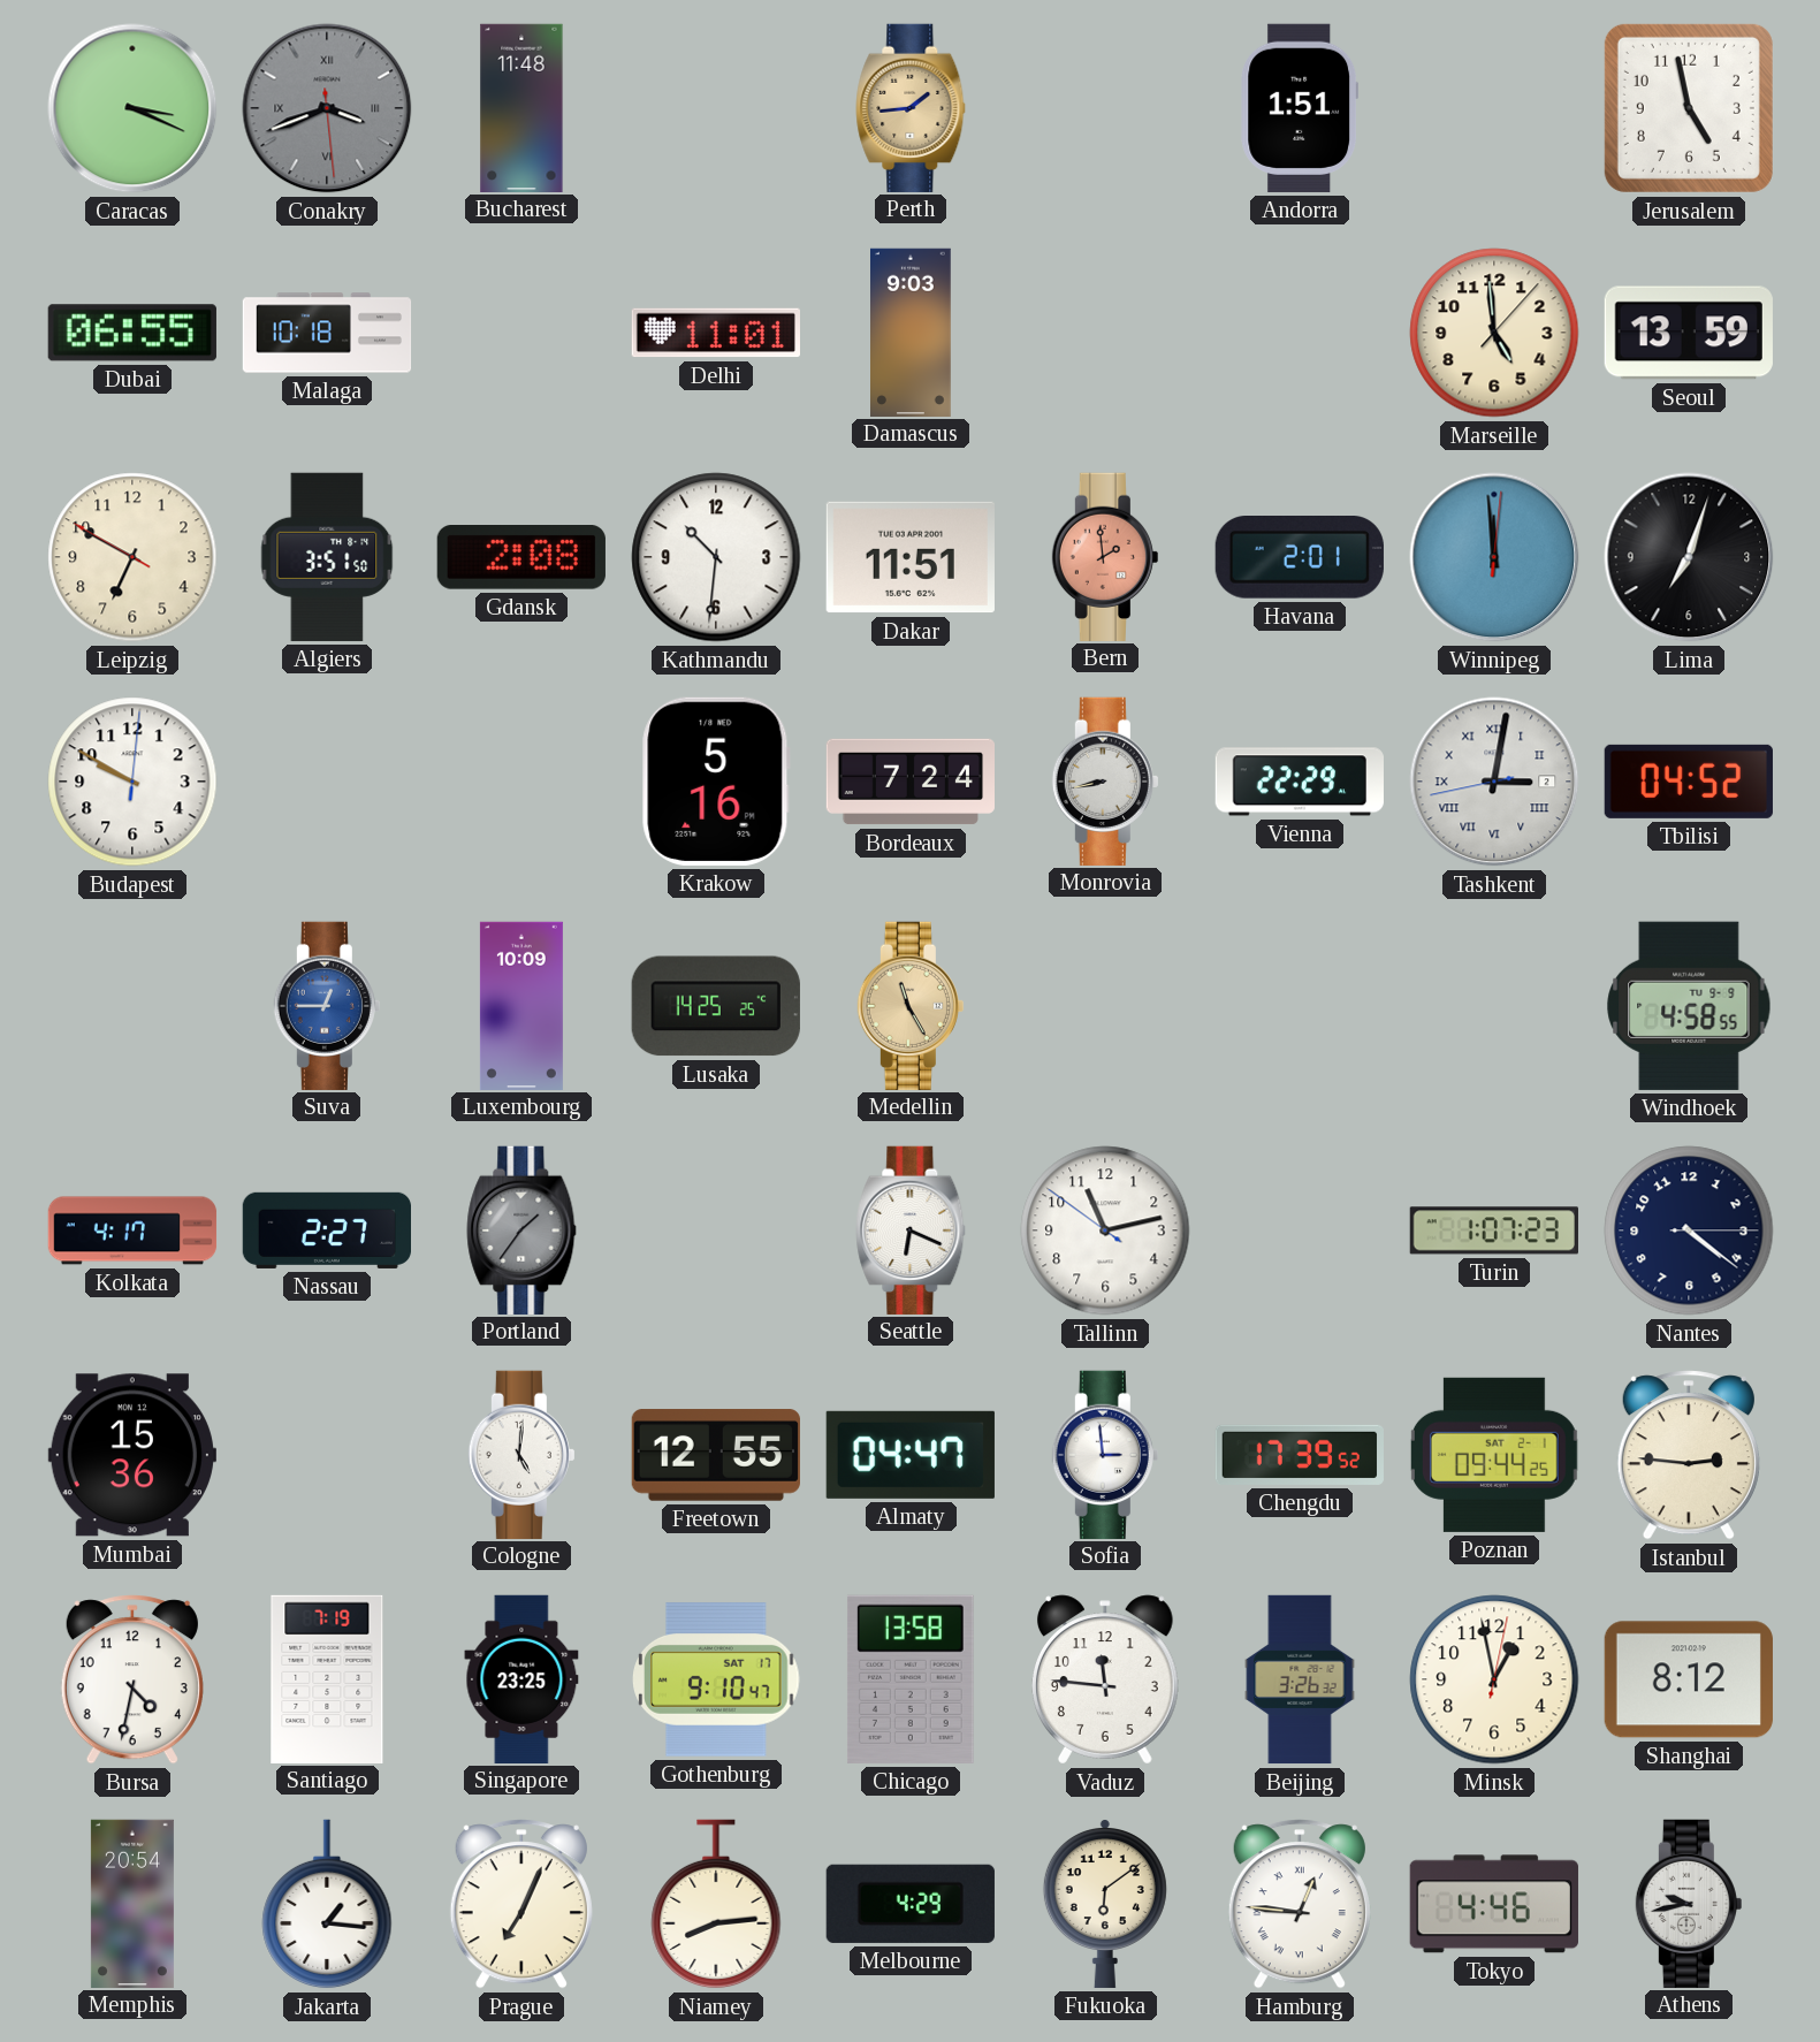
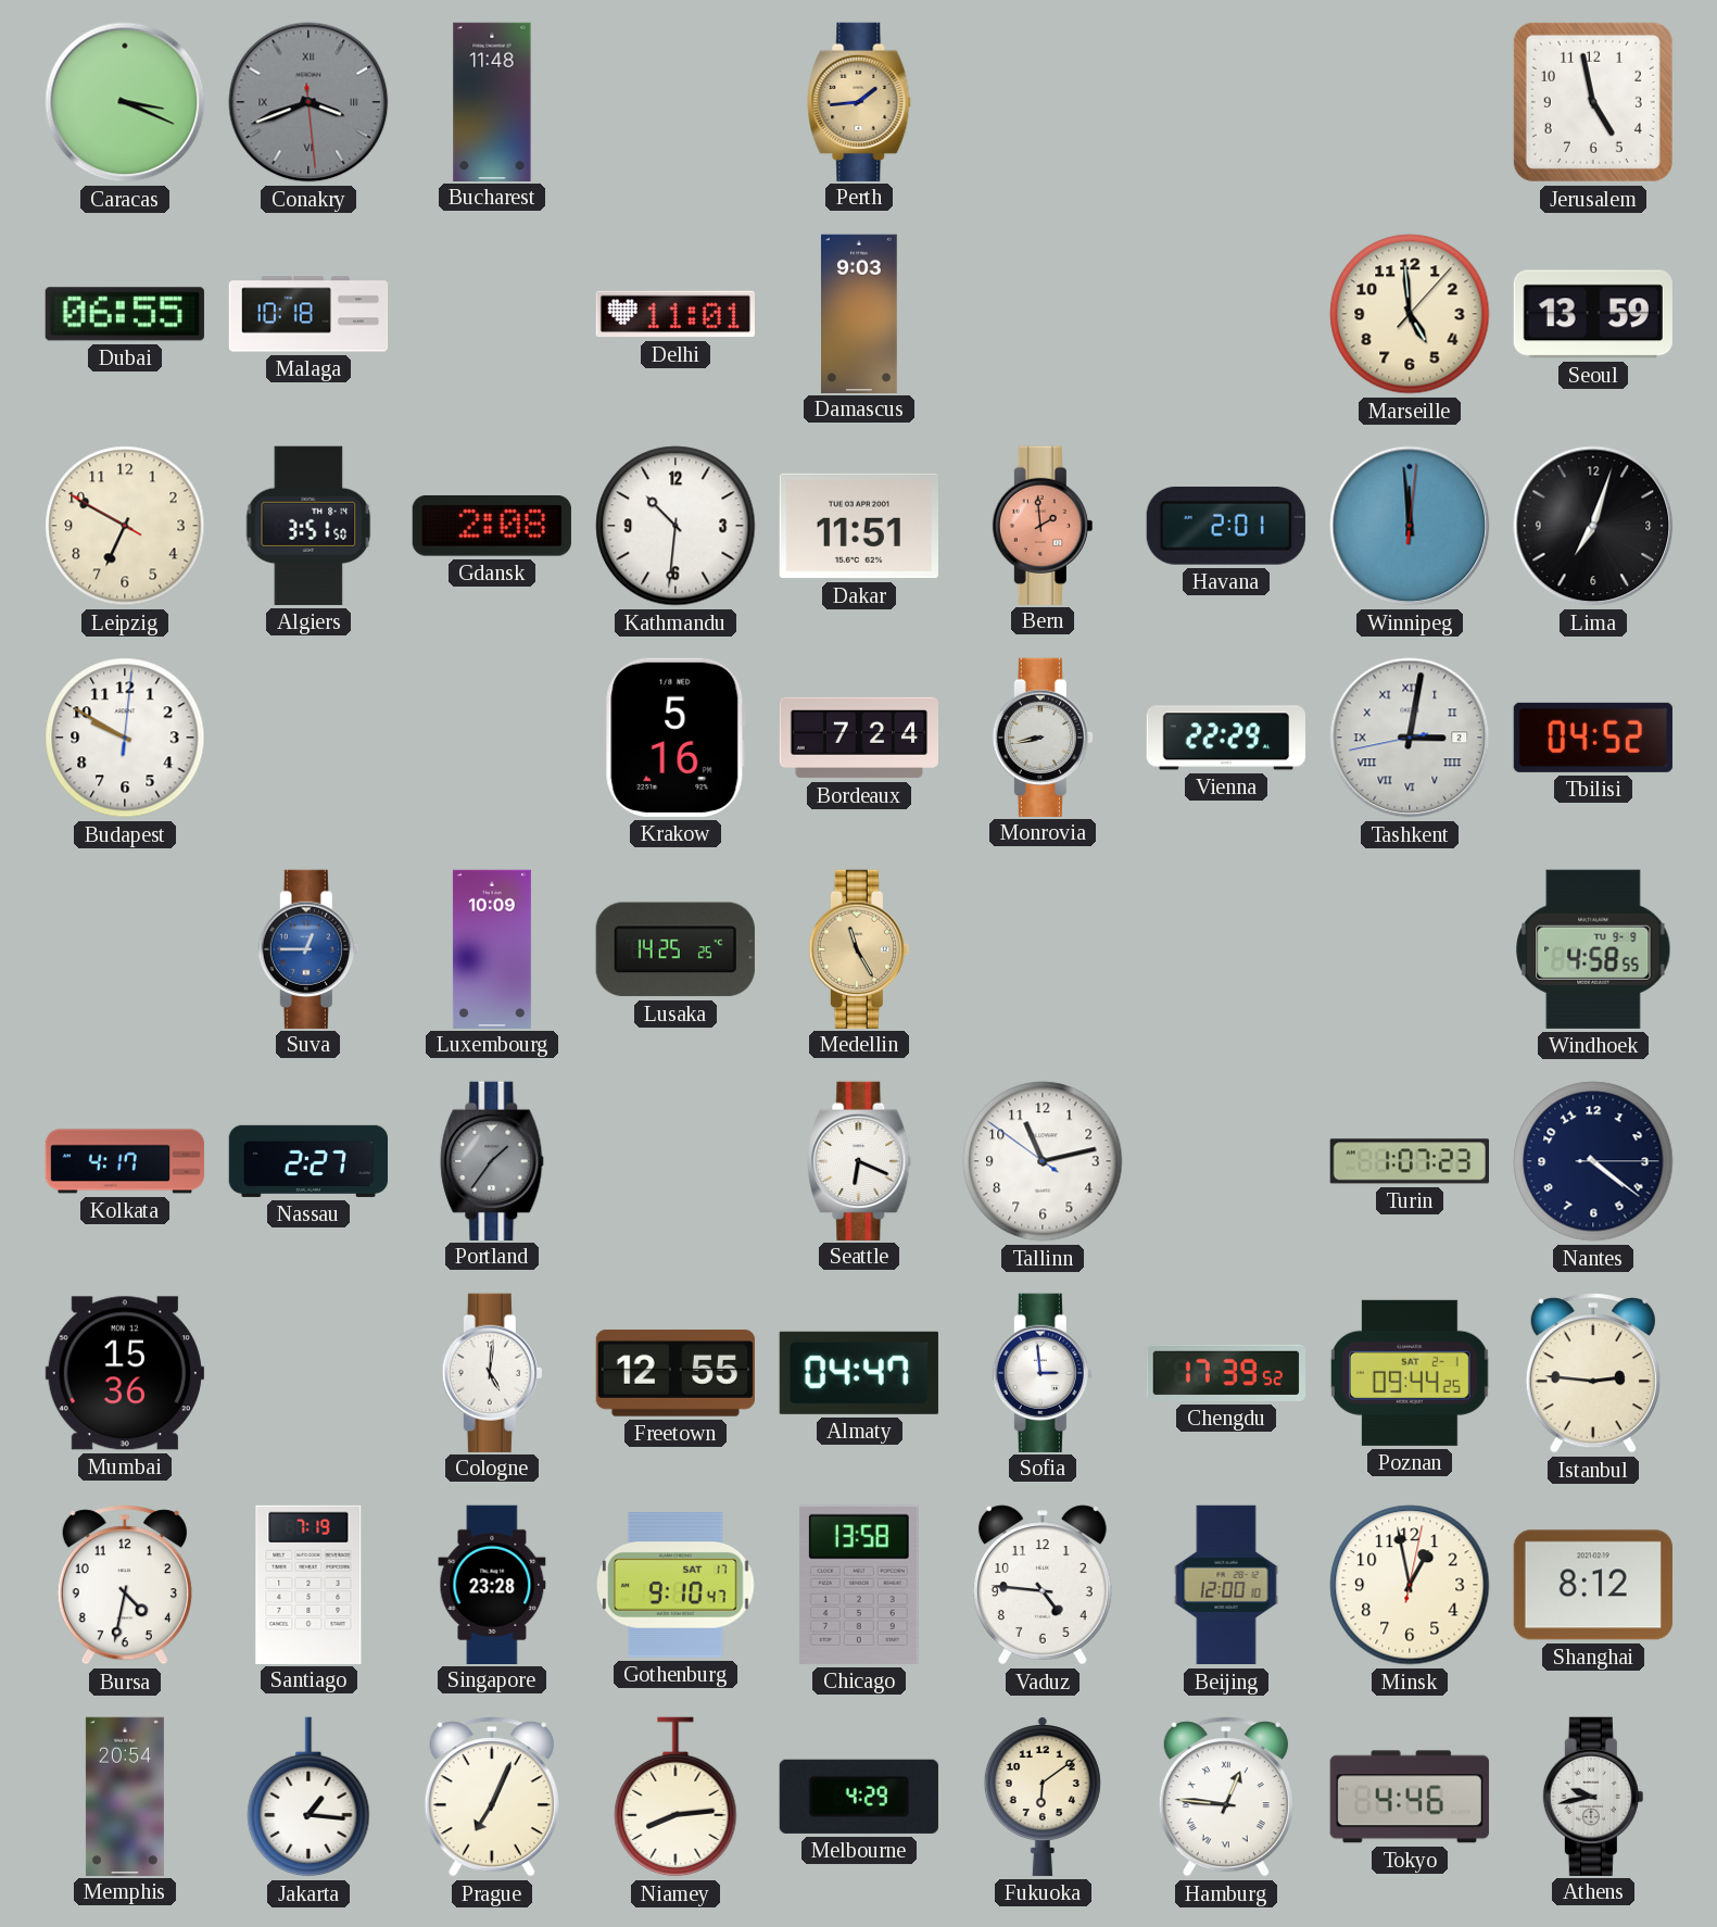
Andorra: 1:51 -> none
Singapore: 23:25 -> 23:28
Vaduz: 11:46 -> 4:46
Beijing: 3:26 -> 12:00
